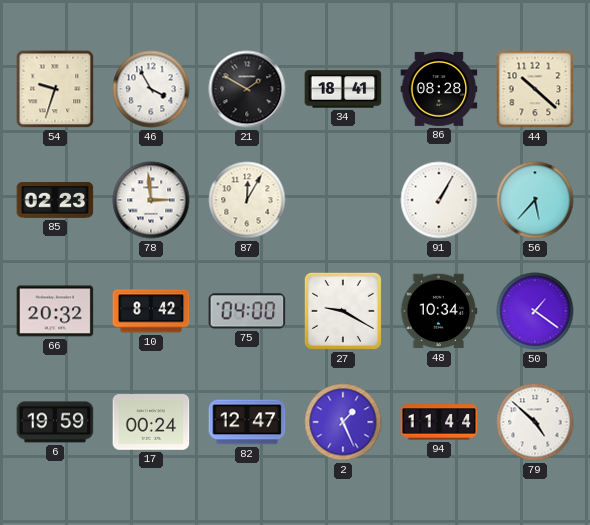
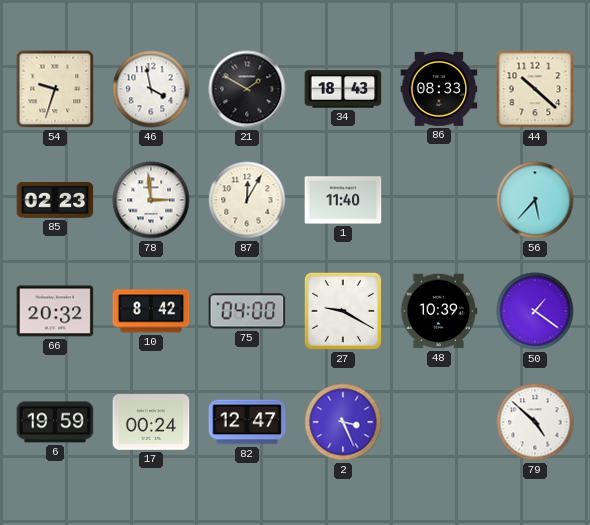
46: 3:55 -> 3:58
34: 18:41 -> 18:43
86: 08:28 -> 08:33
1: none -> 11:40
91: 1:05 -> none
48: 10:34 -> 10:39
2: 1:26 -> 3:26
94: 11:44 -> none
